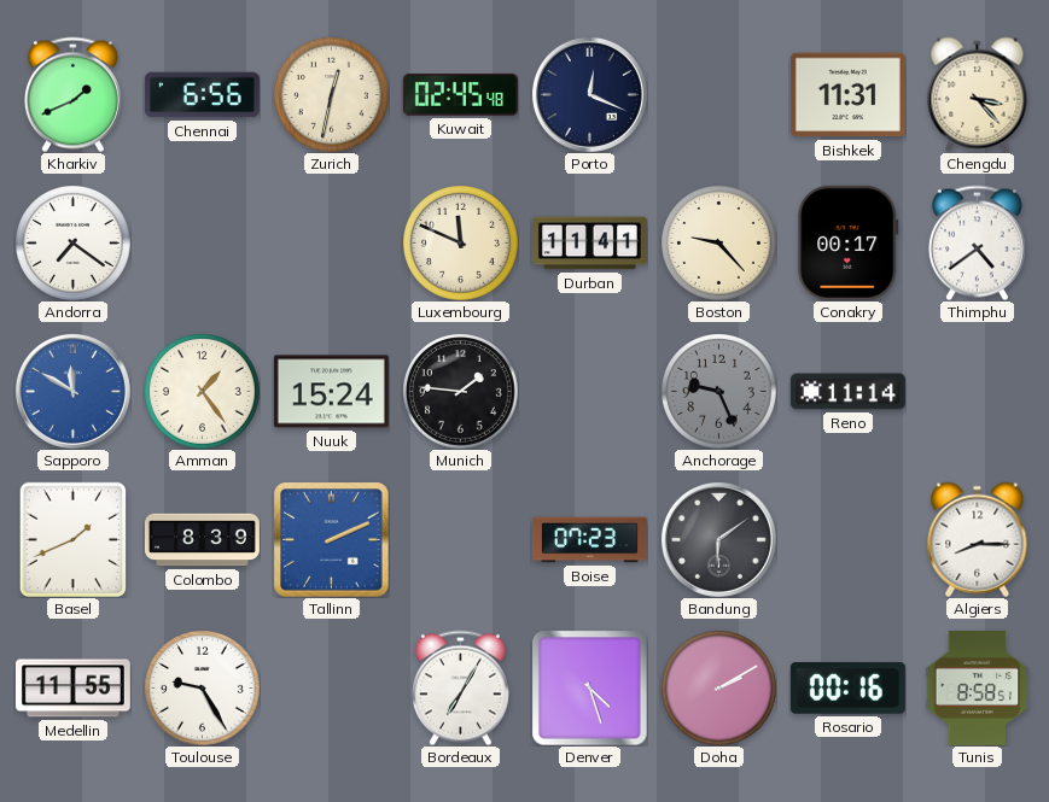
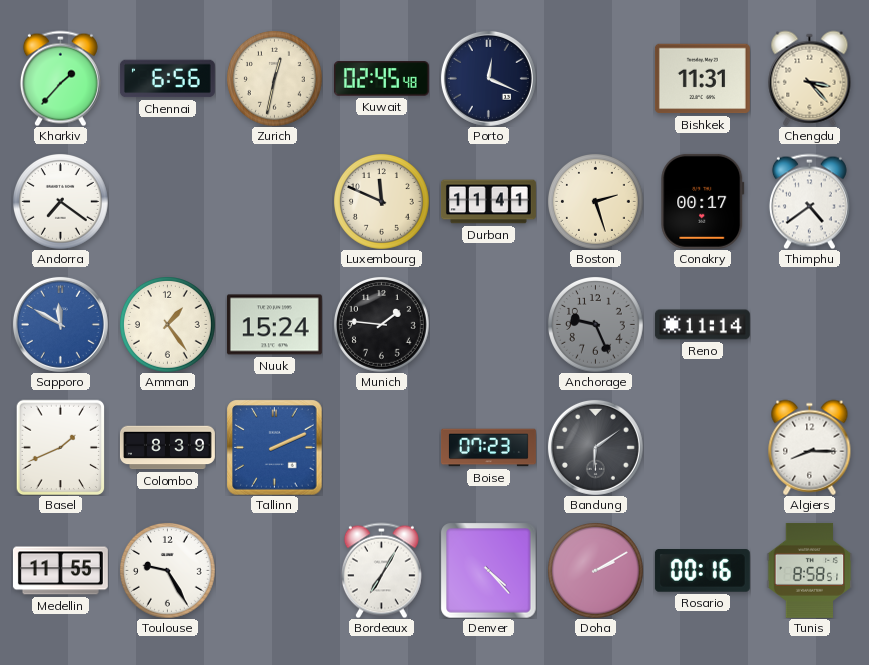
Kharkiv: 1:41 -> 1:37
Boston: 9:23 -> 2:27
Denver: 4:27 -> 4:23
